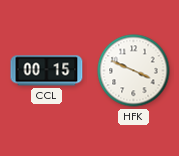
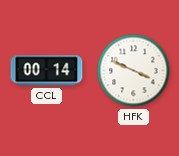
CCL: 00:15 -> 00:14
